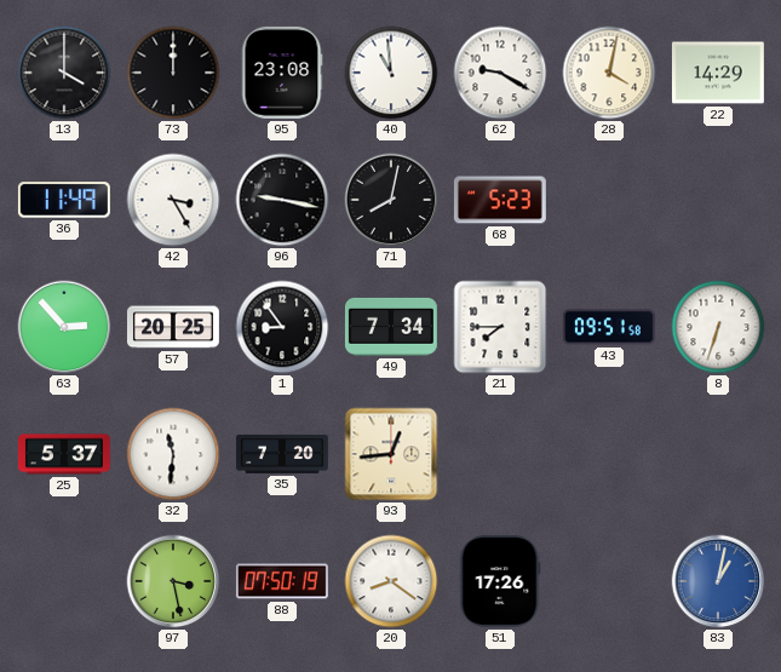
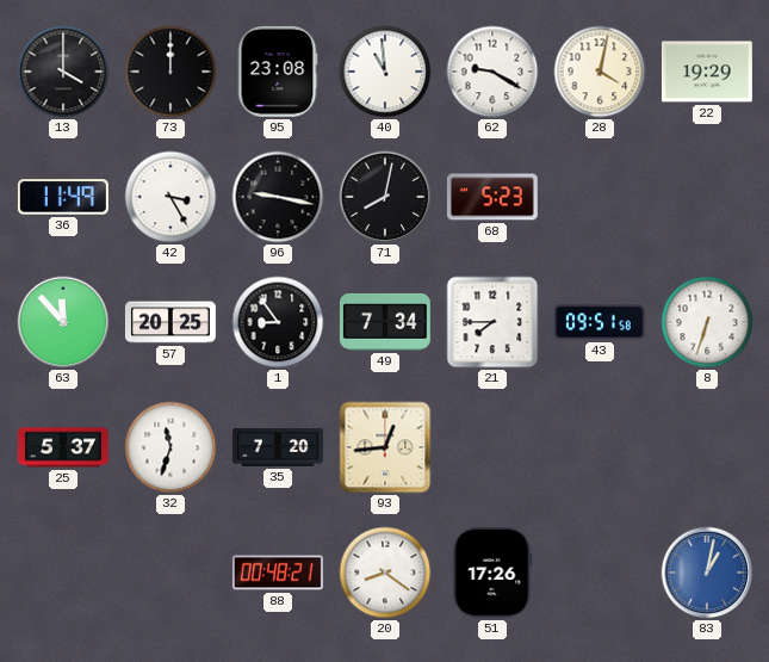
22: 14:29 -> 19:29
63: 2:53 -> 11:53
32: 11:31 -> 11:33
97: 3:28 -> none
88: 07:50 -> 00:48
